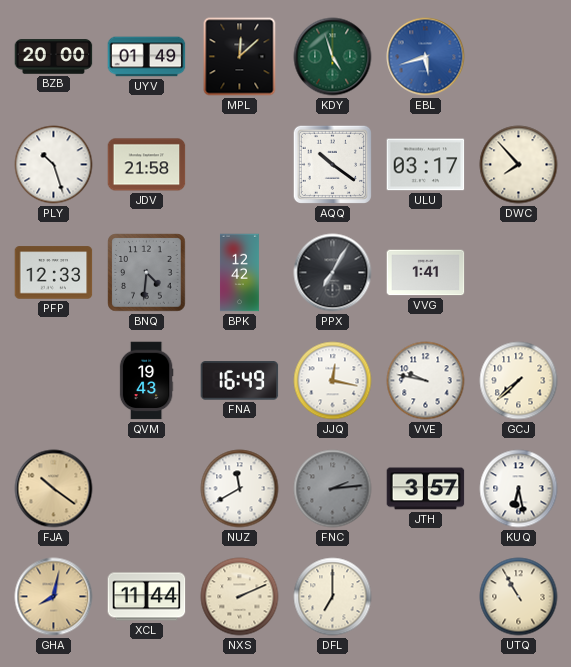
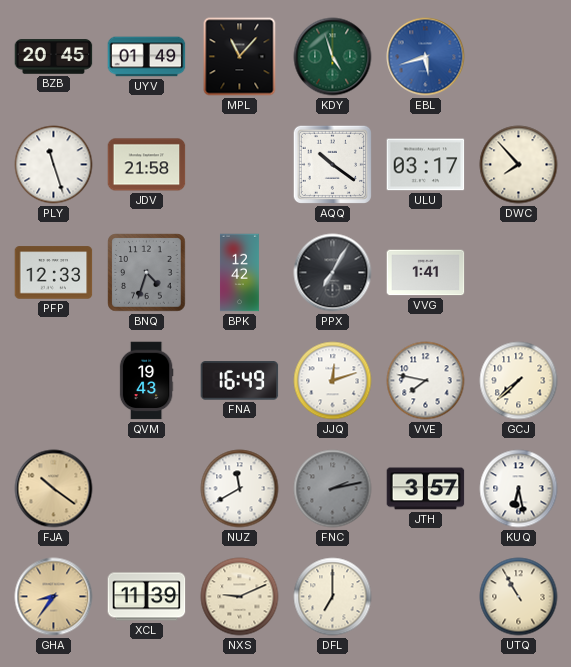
BZB: 20:00 -> 20:45
MPL: 12:08 -> 11:07
PLY: 10:27 -> 11:27
BNQ: 4:31 -> 4:33
JJQ: 12:17 -> 12:12
VVE: 9:47 -> 7:47
FNC: 2:14 -> 2:13
GHA: 8:02 -> 8:36
XCL: 11:44 -> 11:39
NXS: 2:11 -> 9:11
